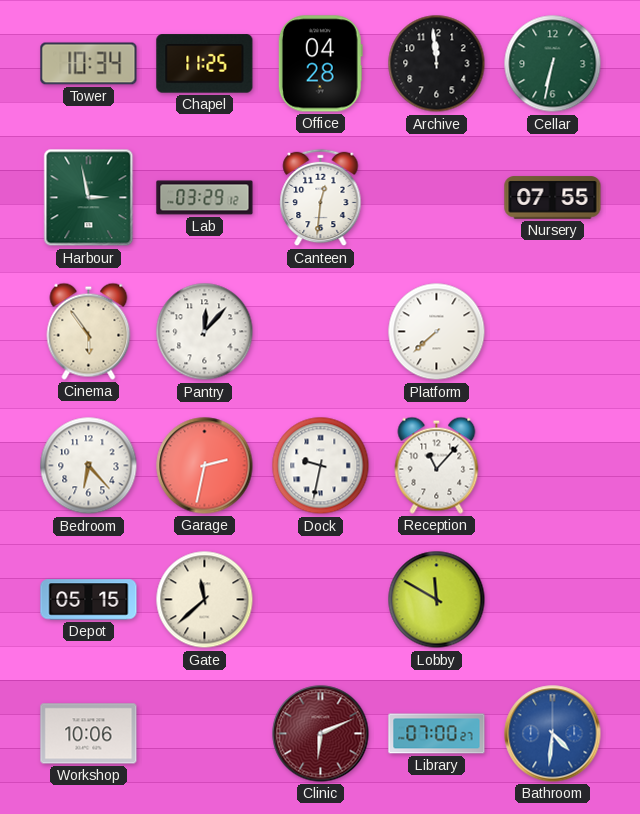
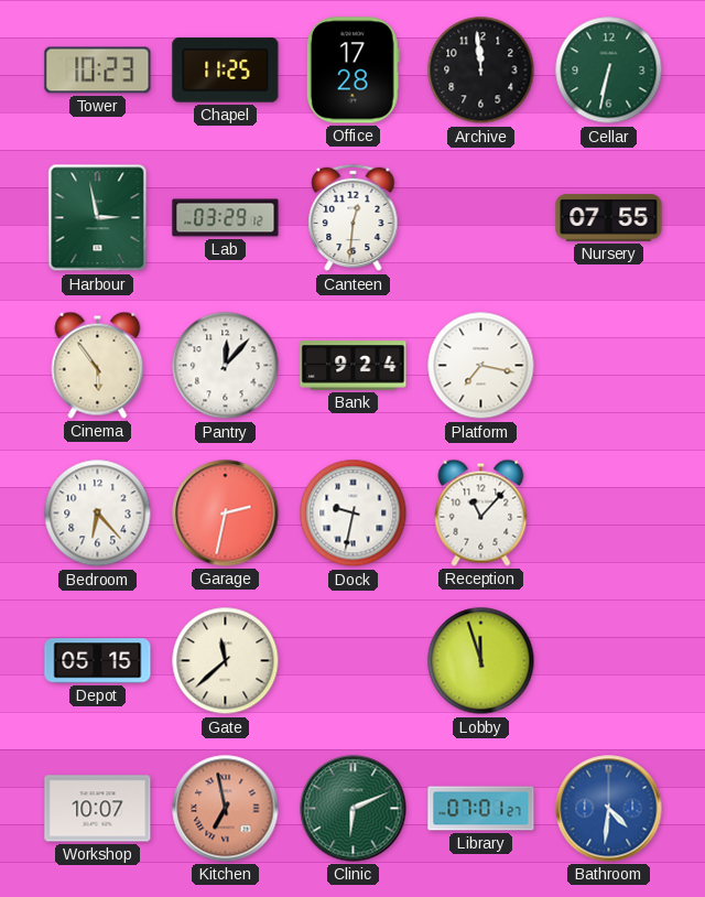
Tower: 10:34 -> 10:23
Office: 04:28 -> 17:28
Bank: none -> 9:24
Platform: 7:38 -> 7:17
Lobby: 11:50 -> 11:57
Workshop: 10:06 -> 10:07
Kitchen: none -> 6:58
Clinic dial: burgundy -> green
Library: 07:00 -> 07:01
